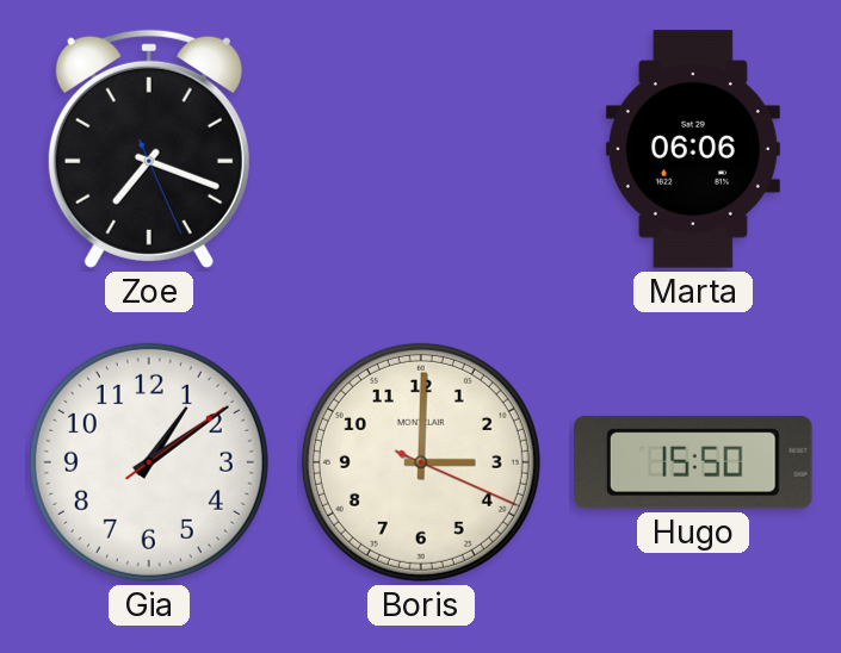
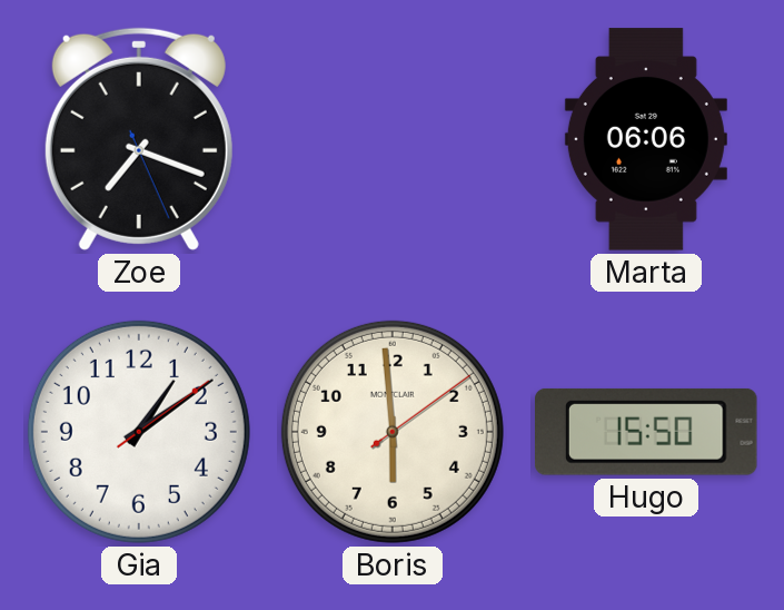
Boris: 3:00 -> 5:59
